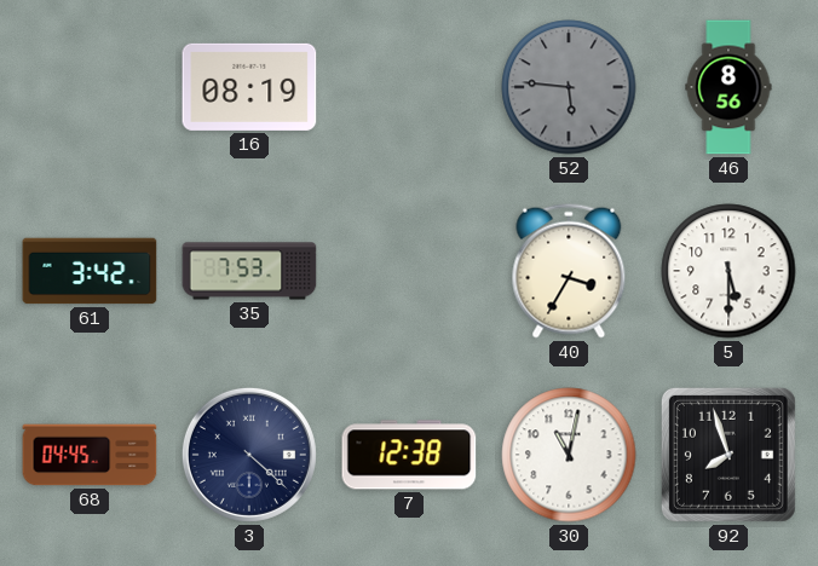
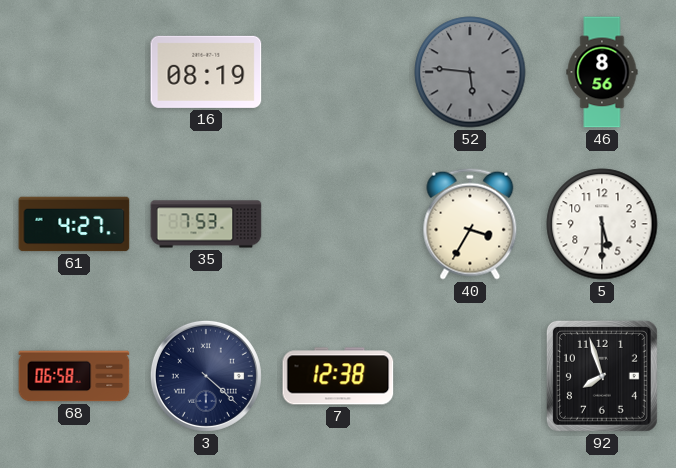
61: 3:42 -> 4:27
68: 04:45 -> 06:58
30: 11:02 -> none
